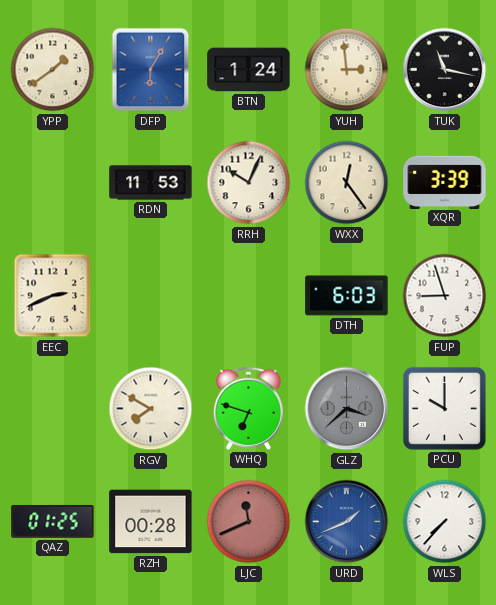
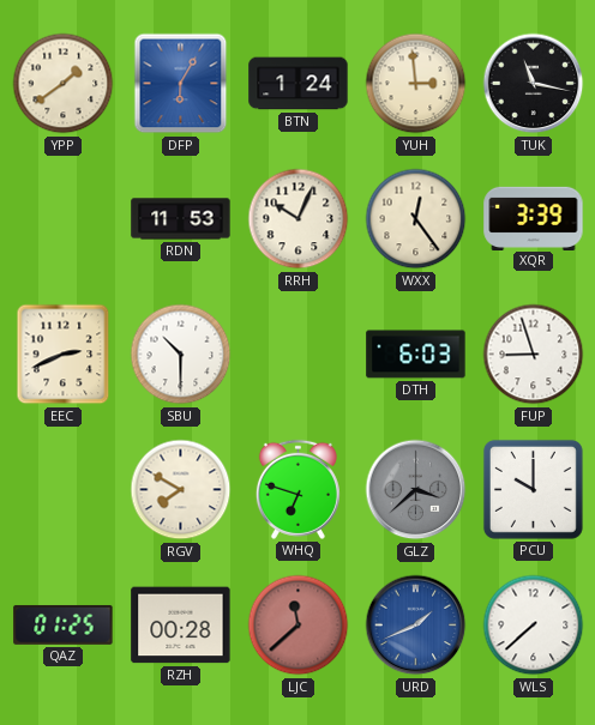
SBU: none -> 10:30
LJC: 11:41 -> 11:38
WLS: 7:37 -> 7:38
